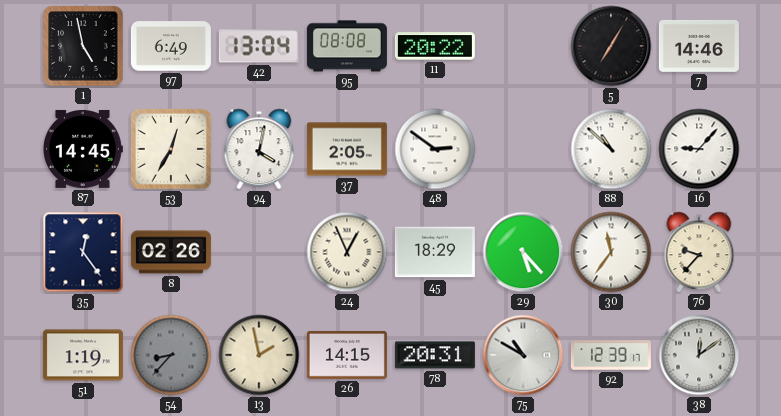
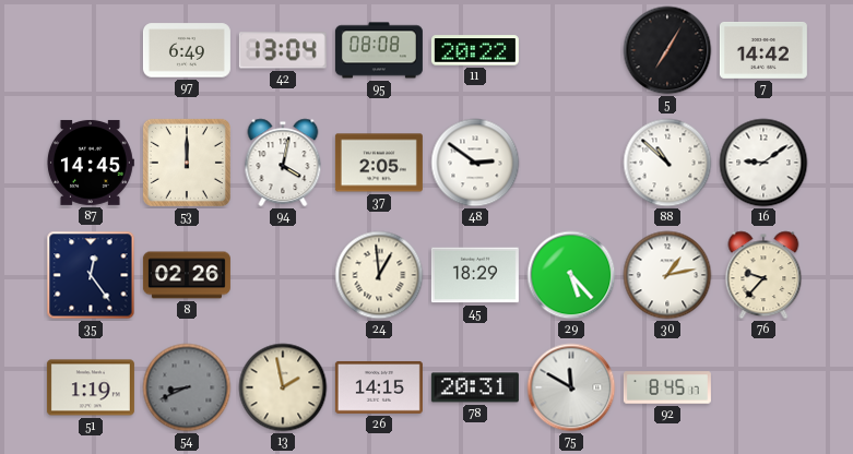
1: 4:58 -> none
7: 14:46 -> 14:42
53: 12:35 -> 12:00
16: 9:07 -> 9:09
24: 12:56 -> 12:59
30: 11:36 -> 1:13
54: 8:37 -> 8:41
75: 10:50 -> 11:50
92: 12:39 -> 8:45
38: 12:09 -> none
